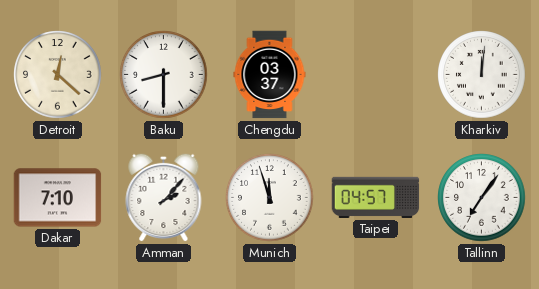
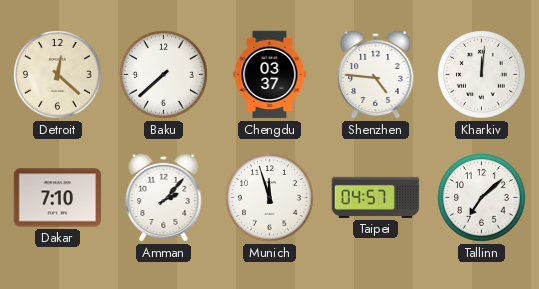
Baku: 8:30 -> 7:38
Shenzhen: none -> 4:46
Tallinn: 7:06 -> 7:08
